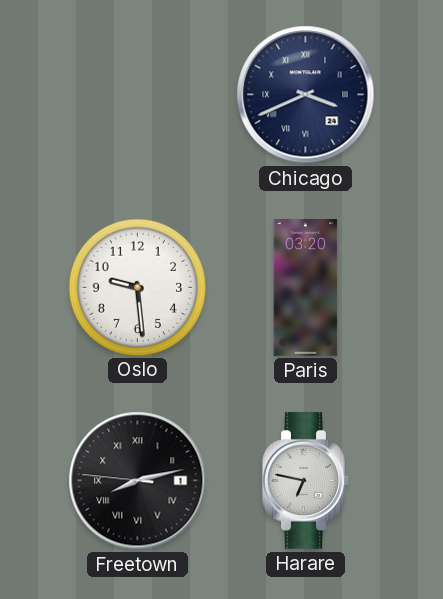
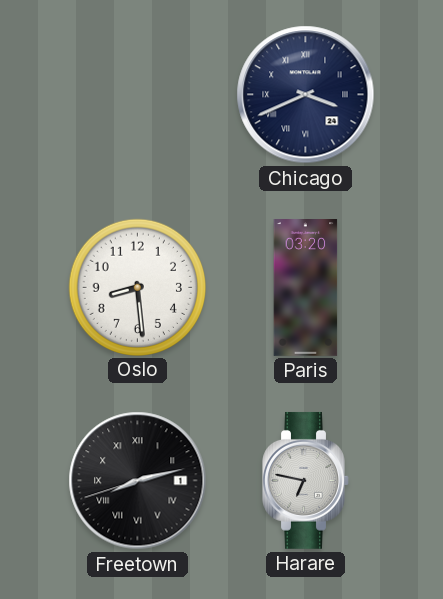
Oslo: 9:29 -> 8:29
Freetown: 8:12:46 -> 8:12:42
